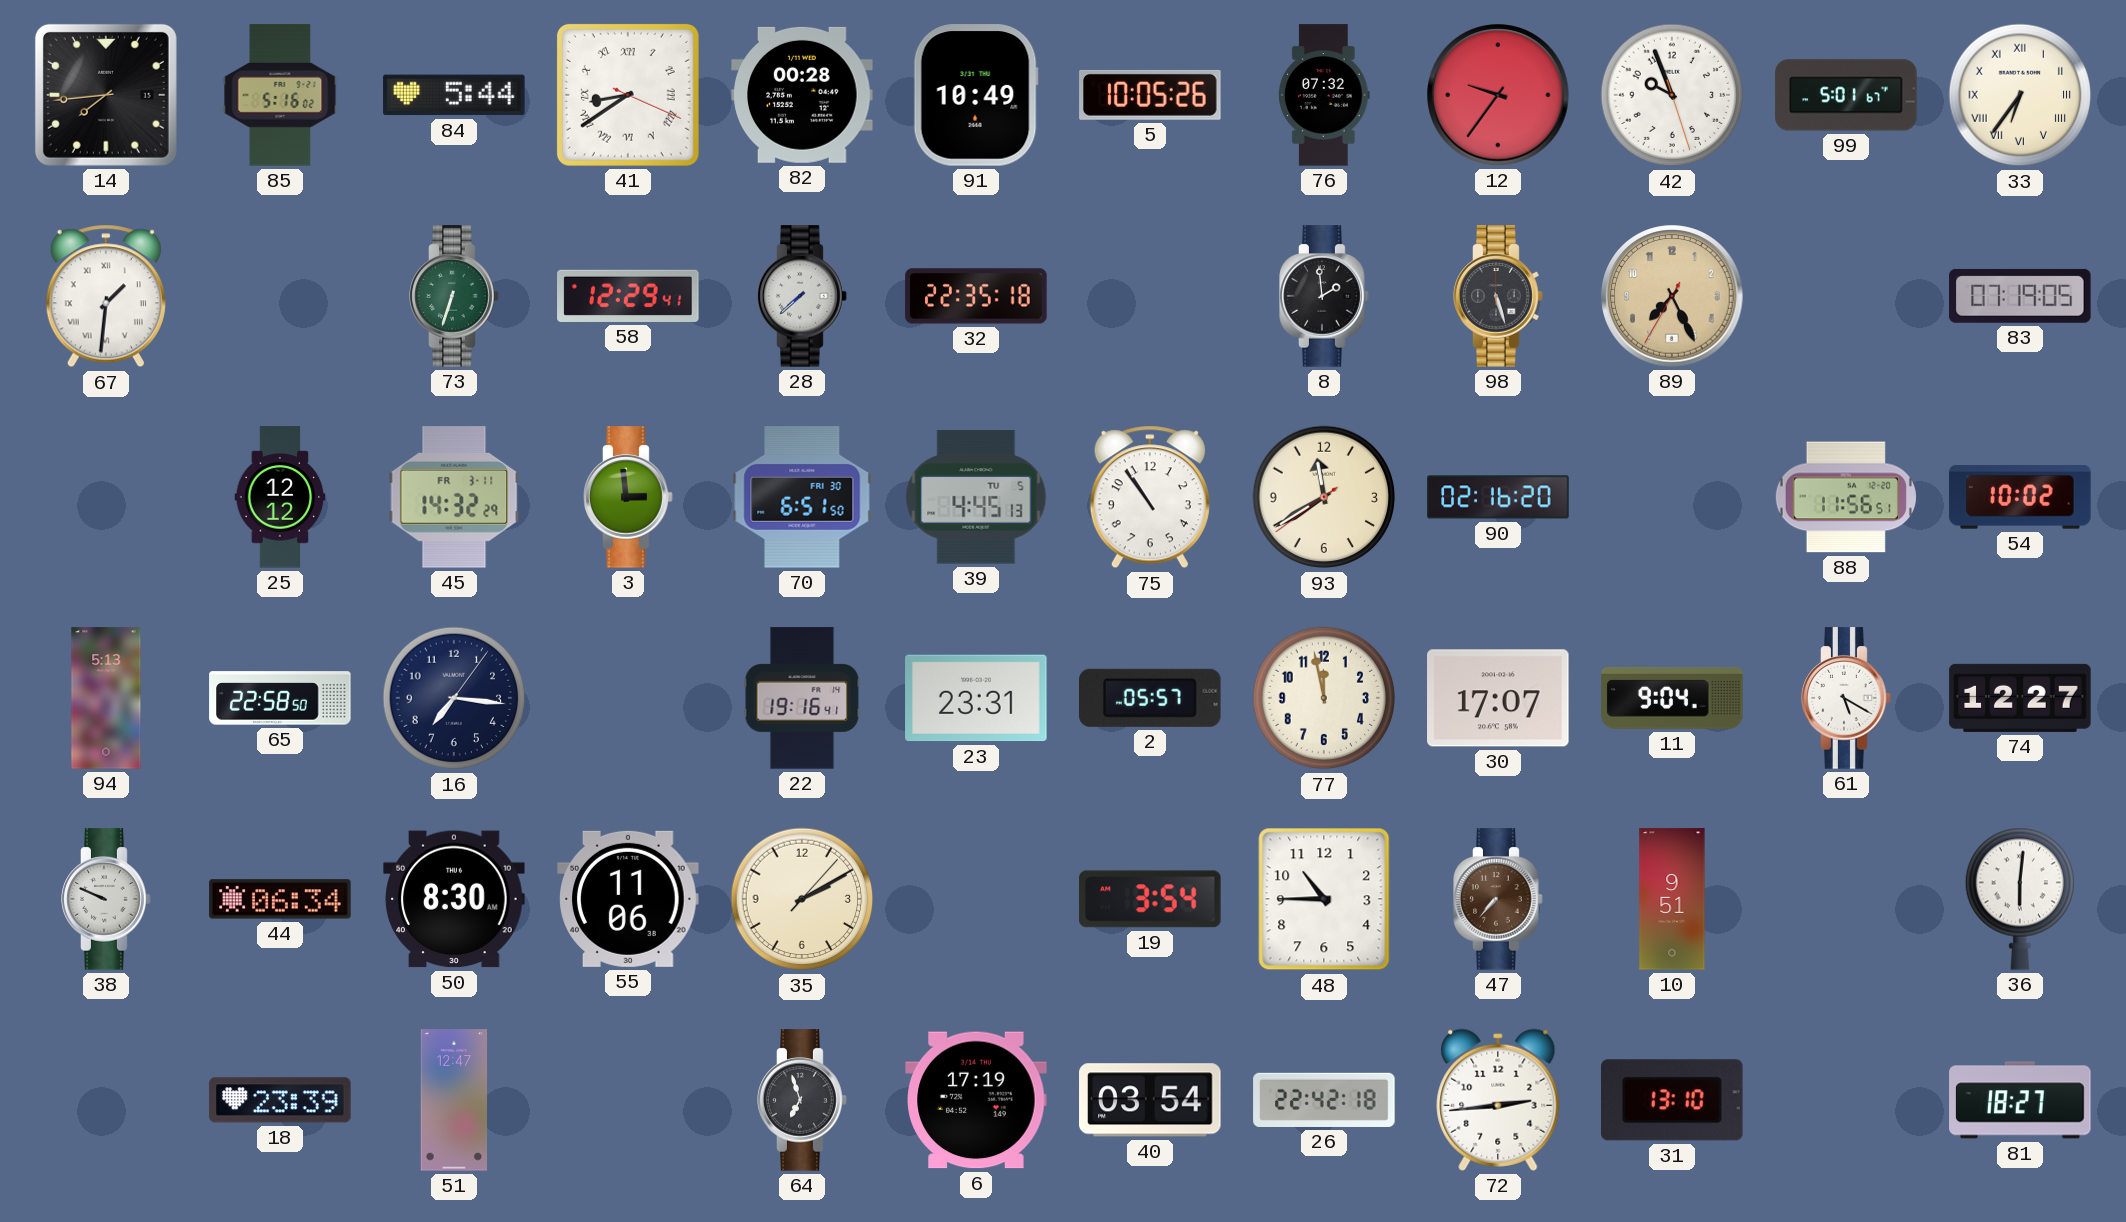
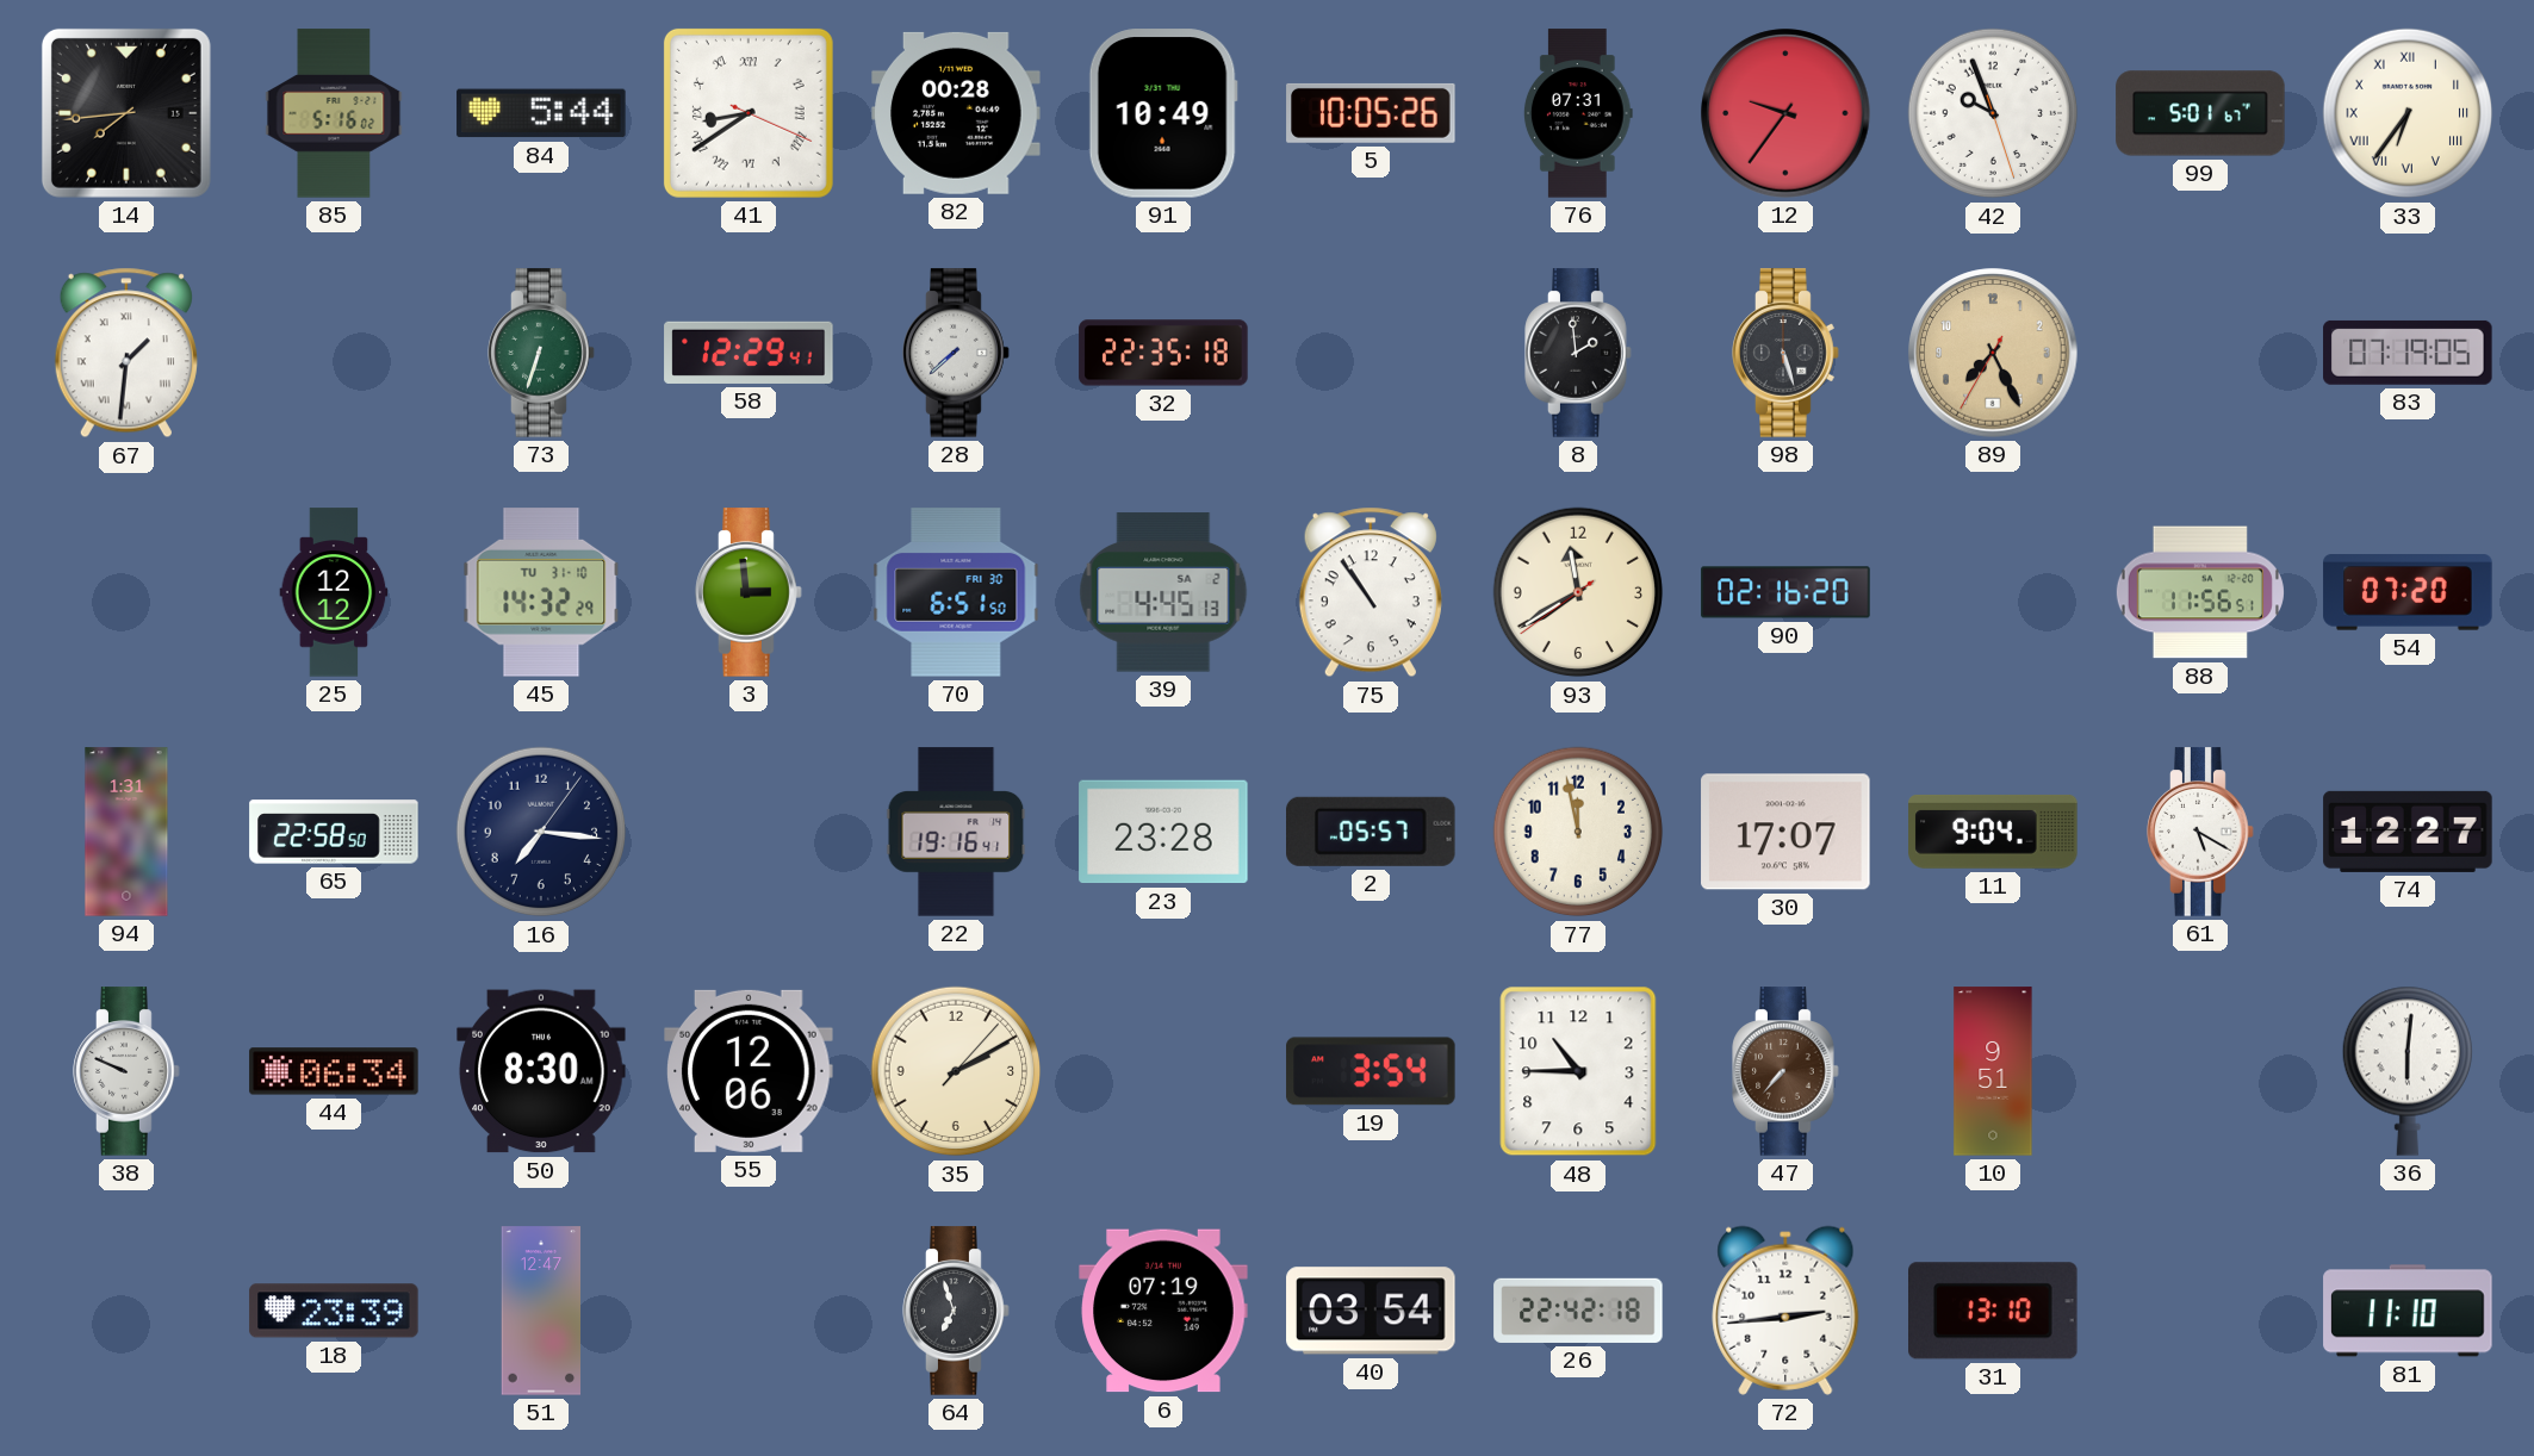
76: 07:32 -> 07:31
45 date: FR 3-11 -> TU 31-10
39 date: TU 5 -> SA 2
54: 10:02 -> 07:20
94: 5:13 -> 1:31
23: 23:31 -> 23:28
55: 11:06 -> 12:06
6: 17:19 -> 07:19
81: 18:27 -> 11:10
